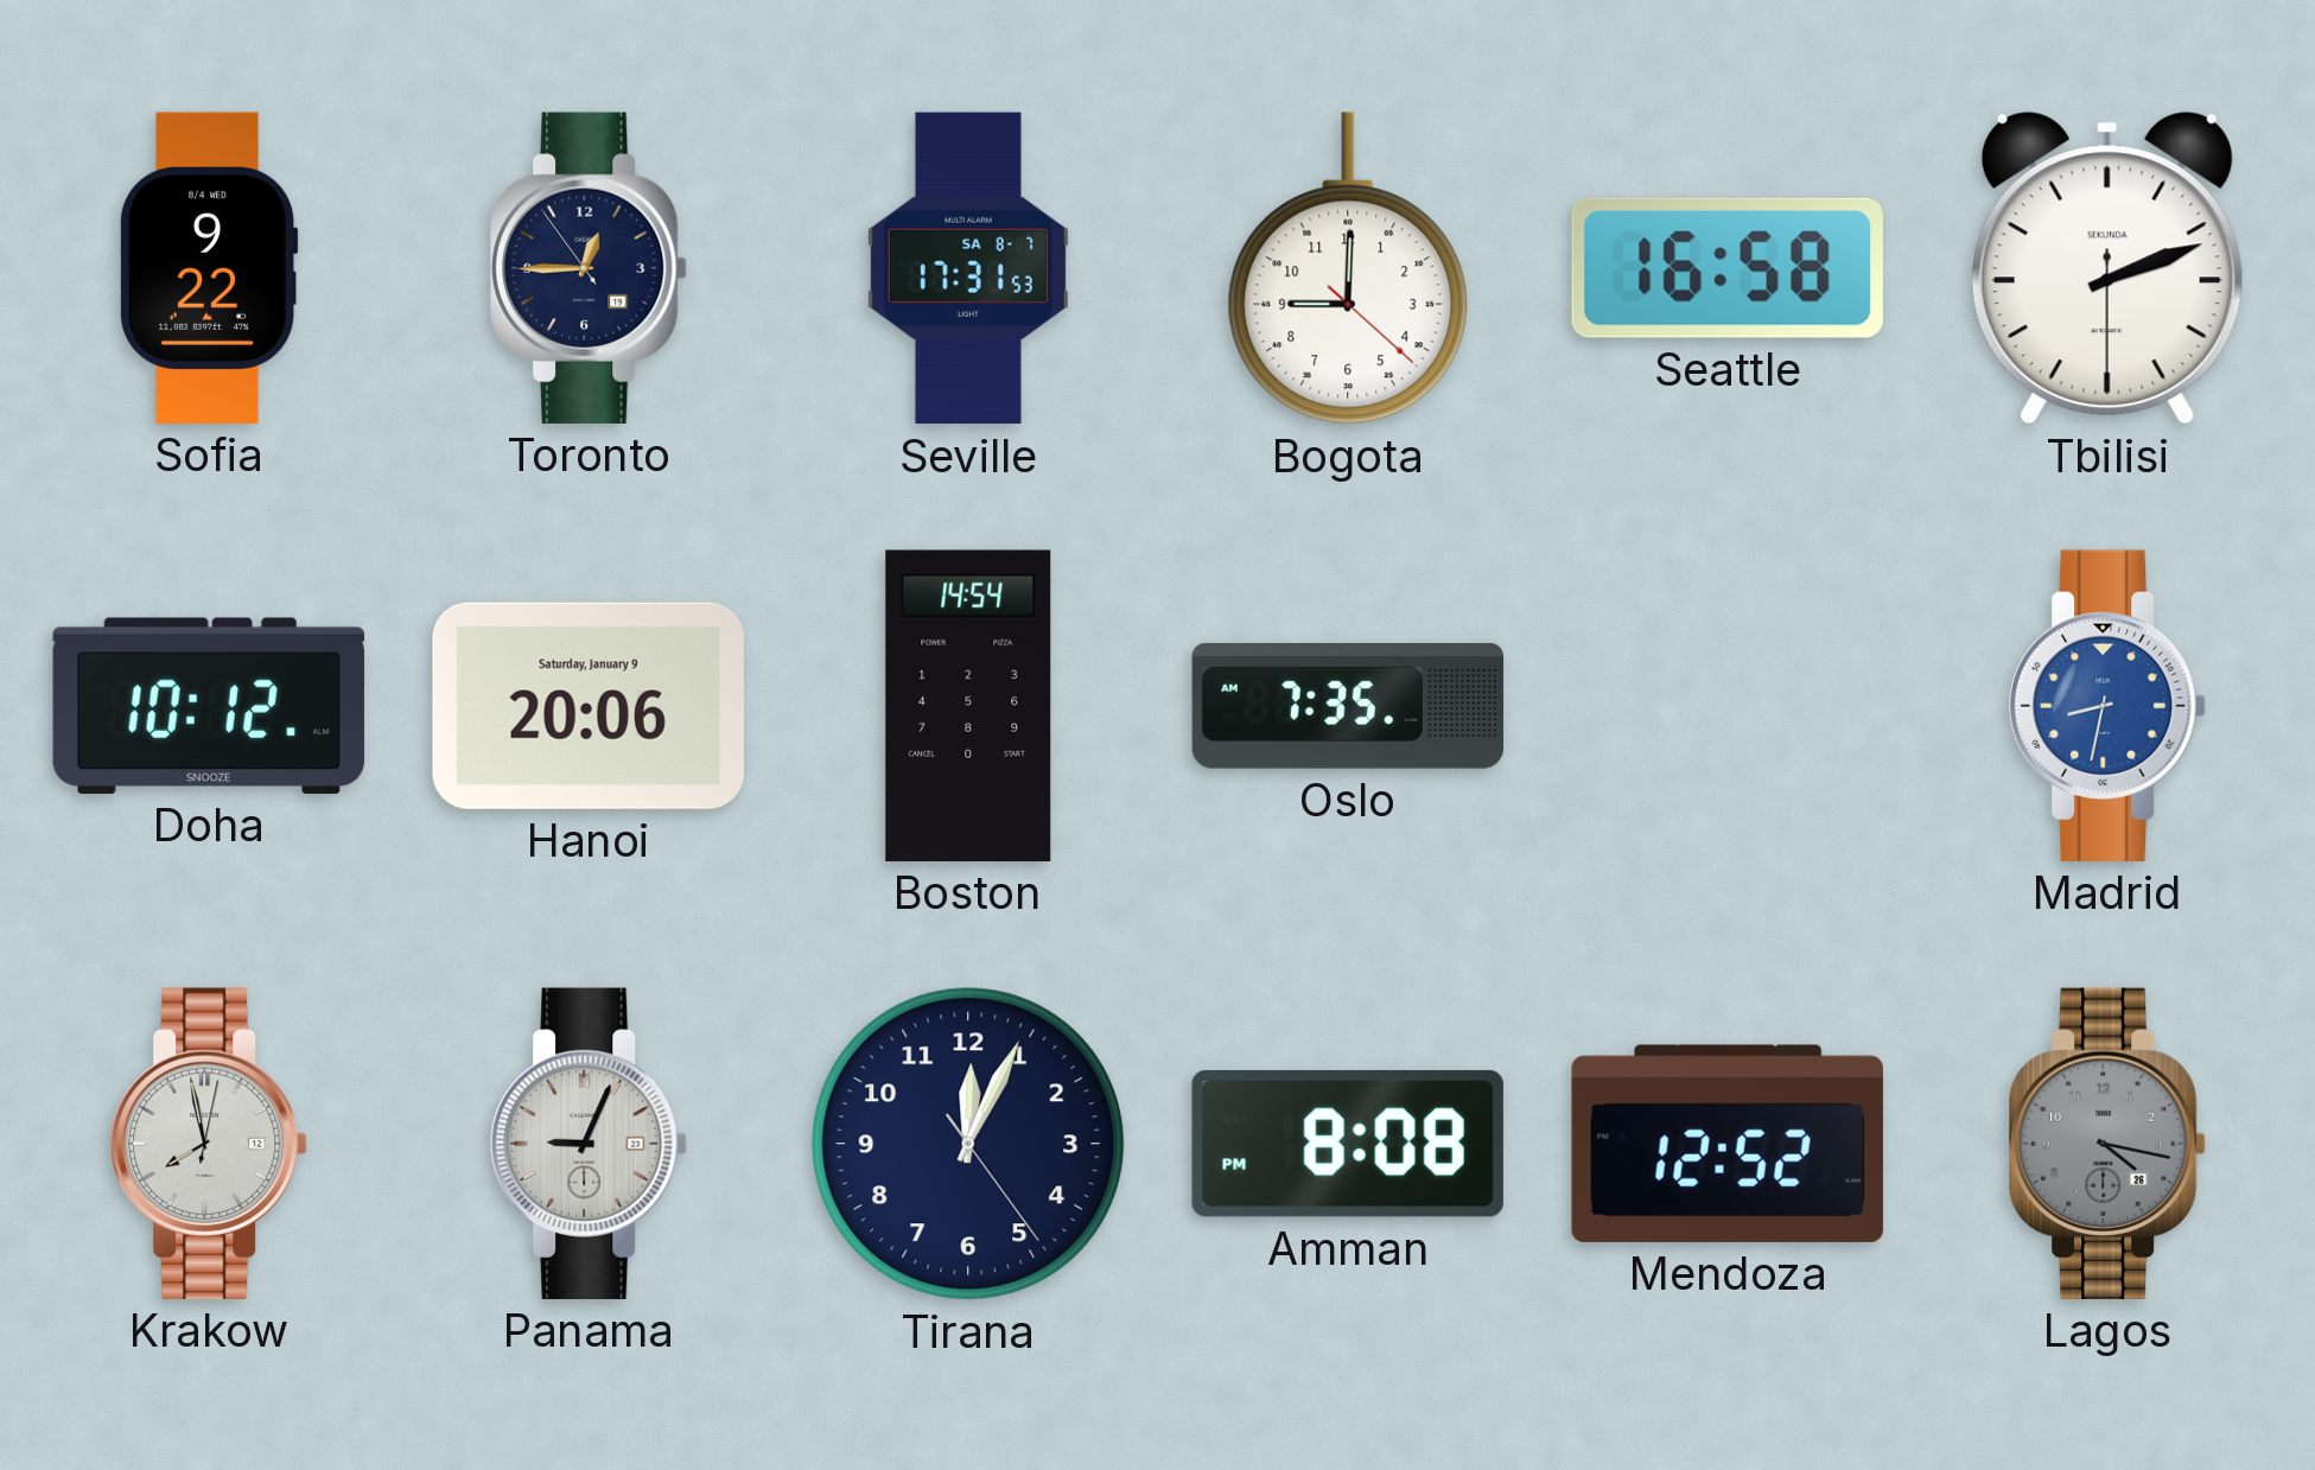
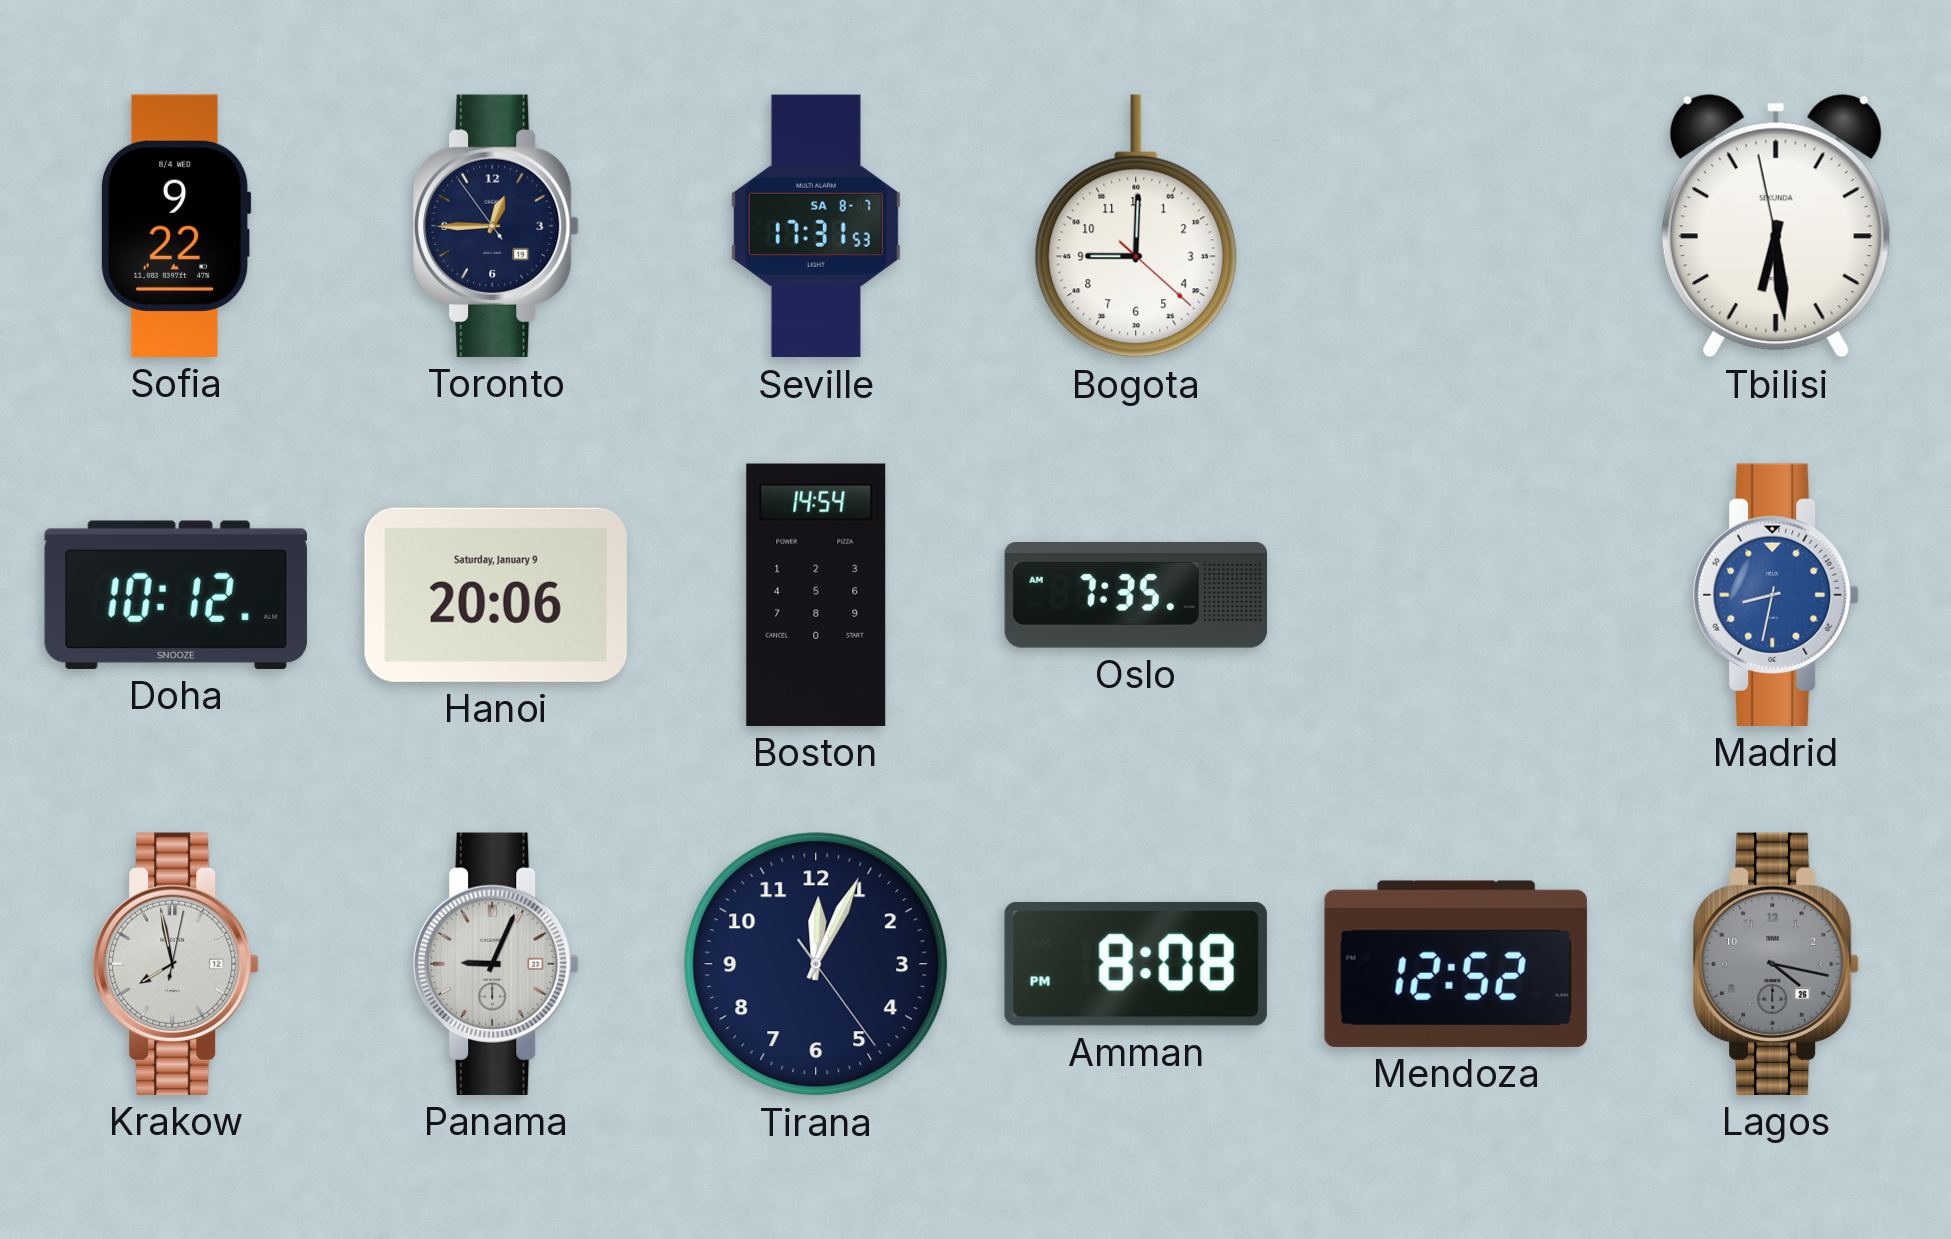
Seattle: 16:58 -> none
Tbilisi: 2:11 -> 6:28
